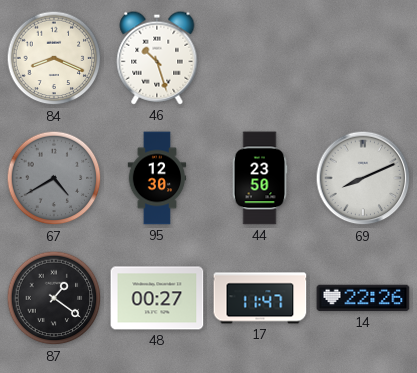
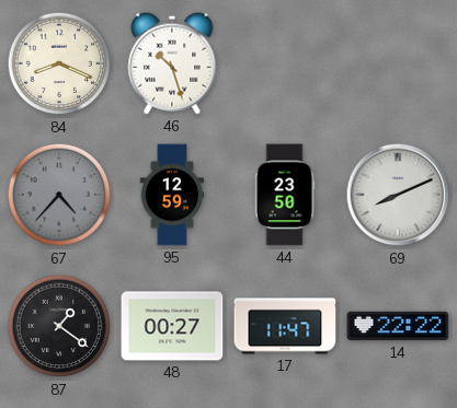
67: 4:40 -> 4:37
95: 12:30 -> 12:59
14: 22:26 -> 22:22
